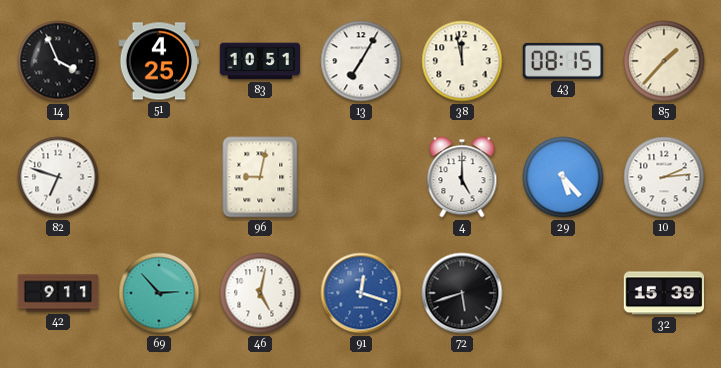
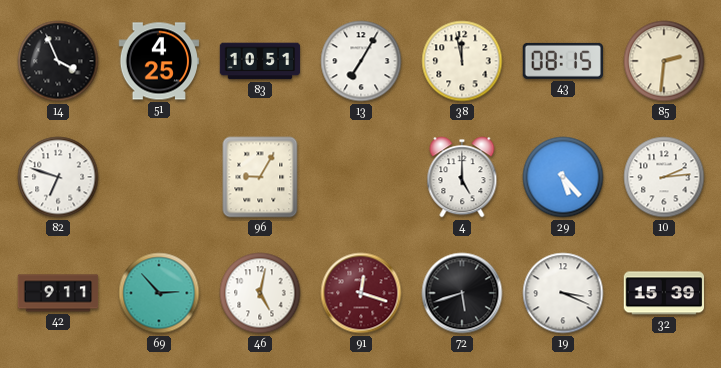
85: 1:37 -> 2:31
96: 9:02 -> 9:05
91 dial: blue -> burgundy
19: none -> 3:19
